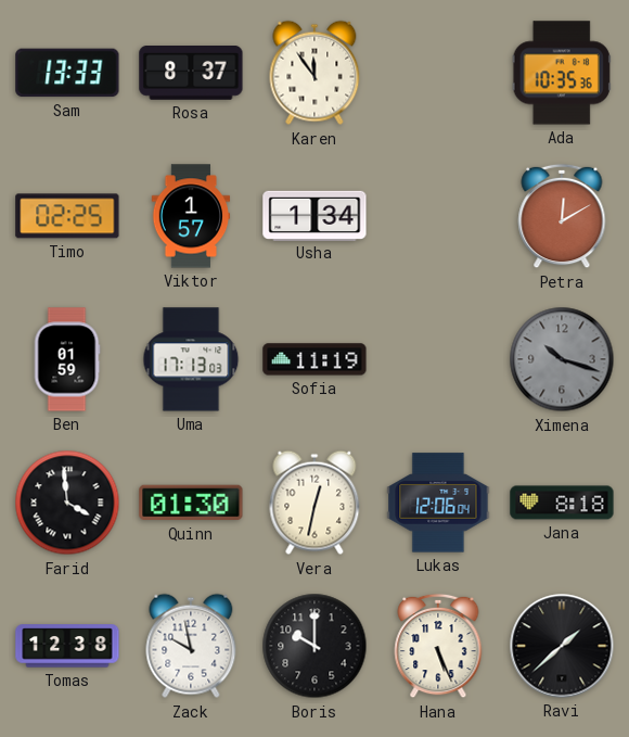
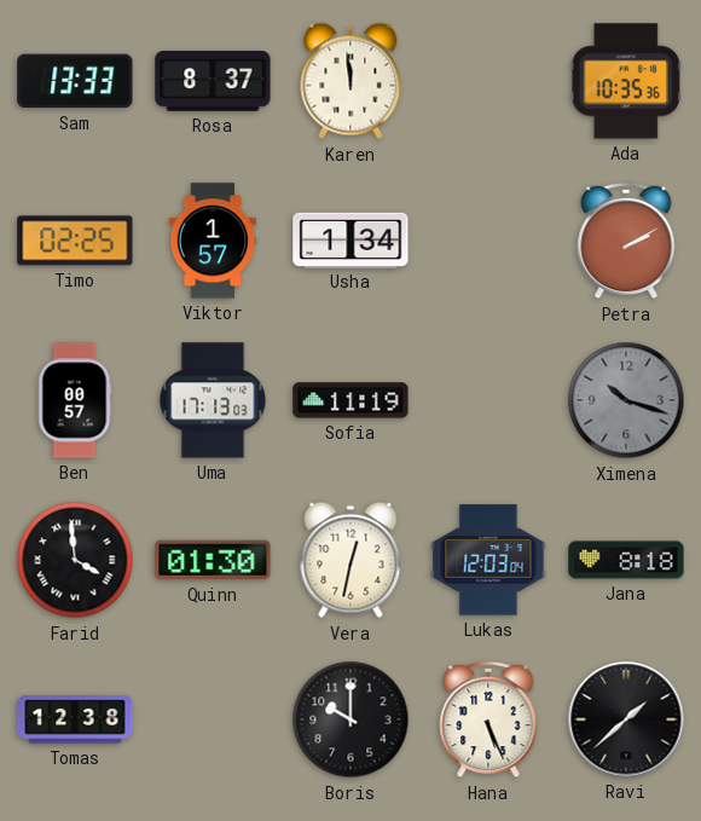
Karen: 11:54 -> 11:59
Petra: 12:10 -> 2:10
Ben: 01:59 -> 00:57
Lukas: 12:06 -> 12:03
Zack: 9:58 -> none
